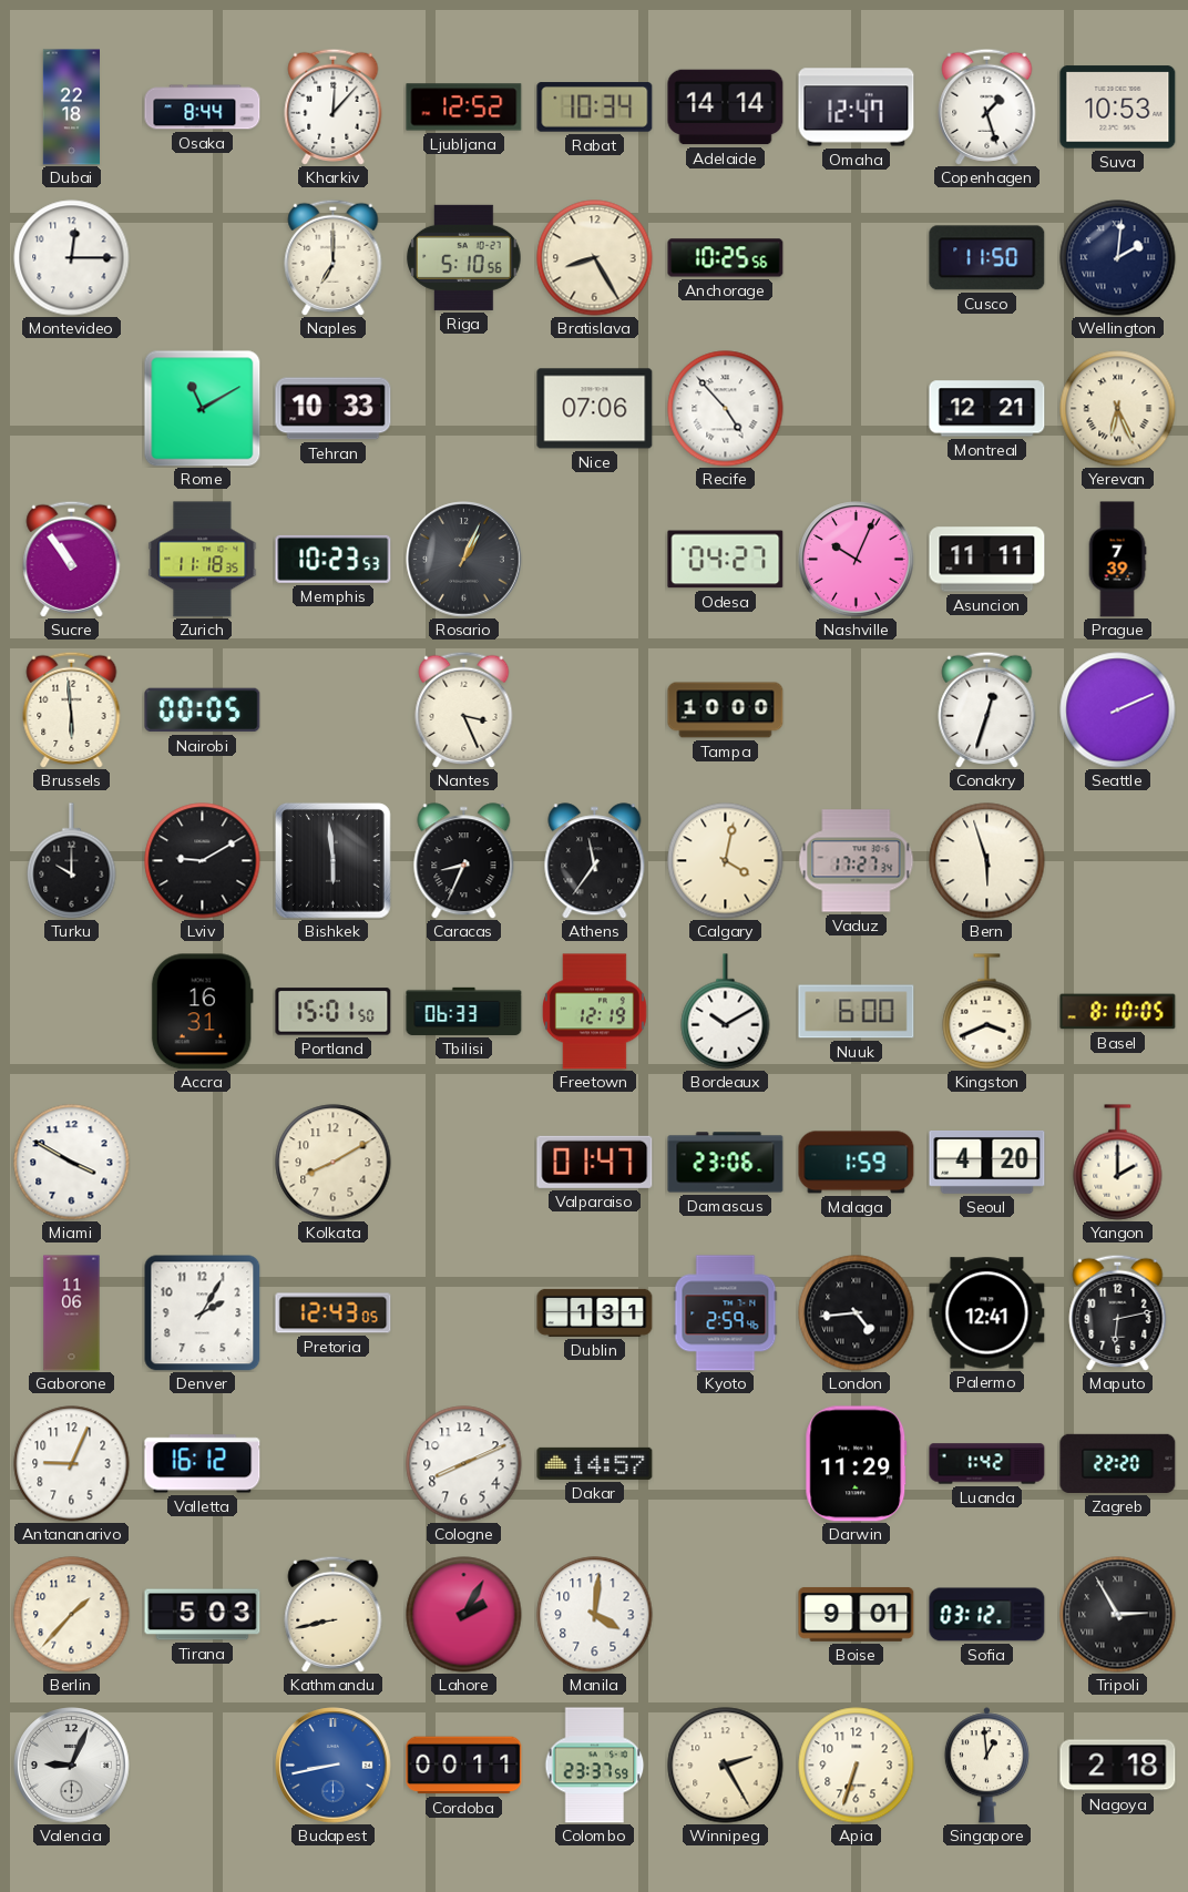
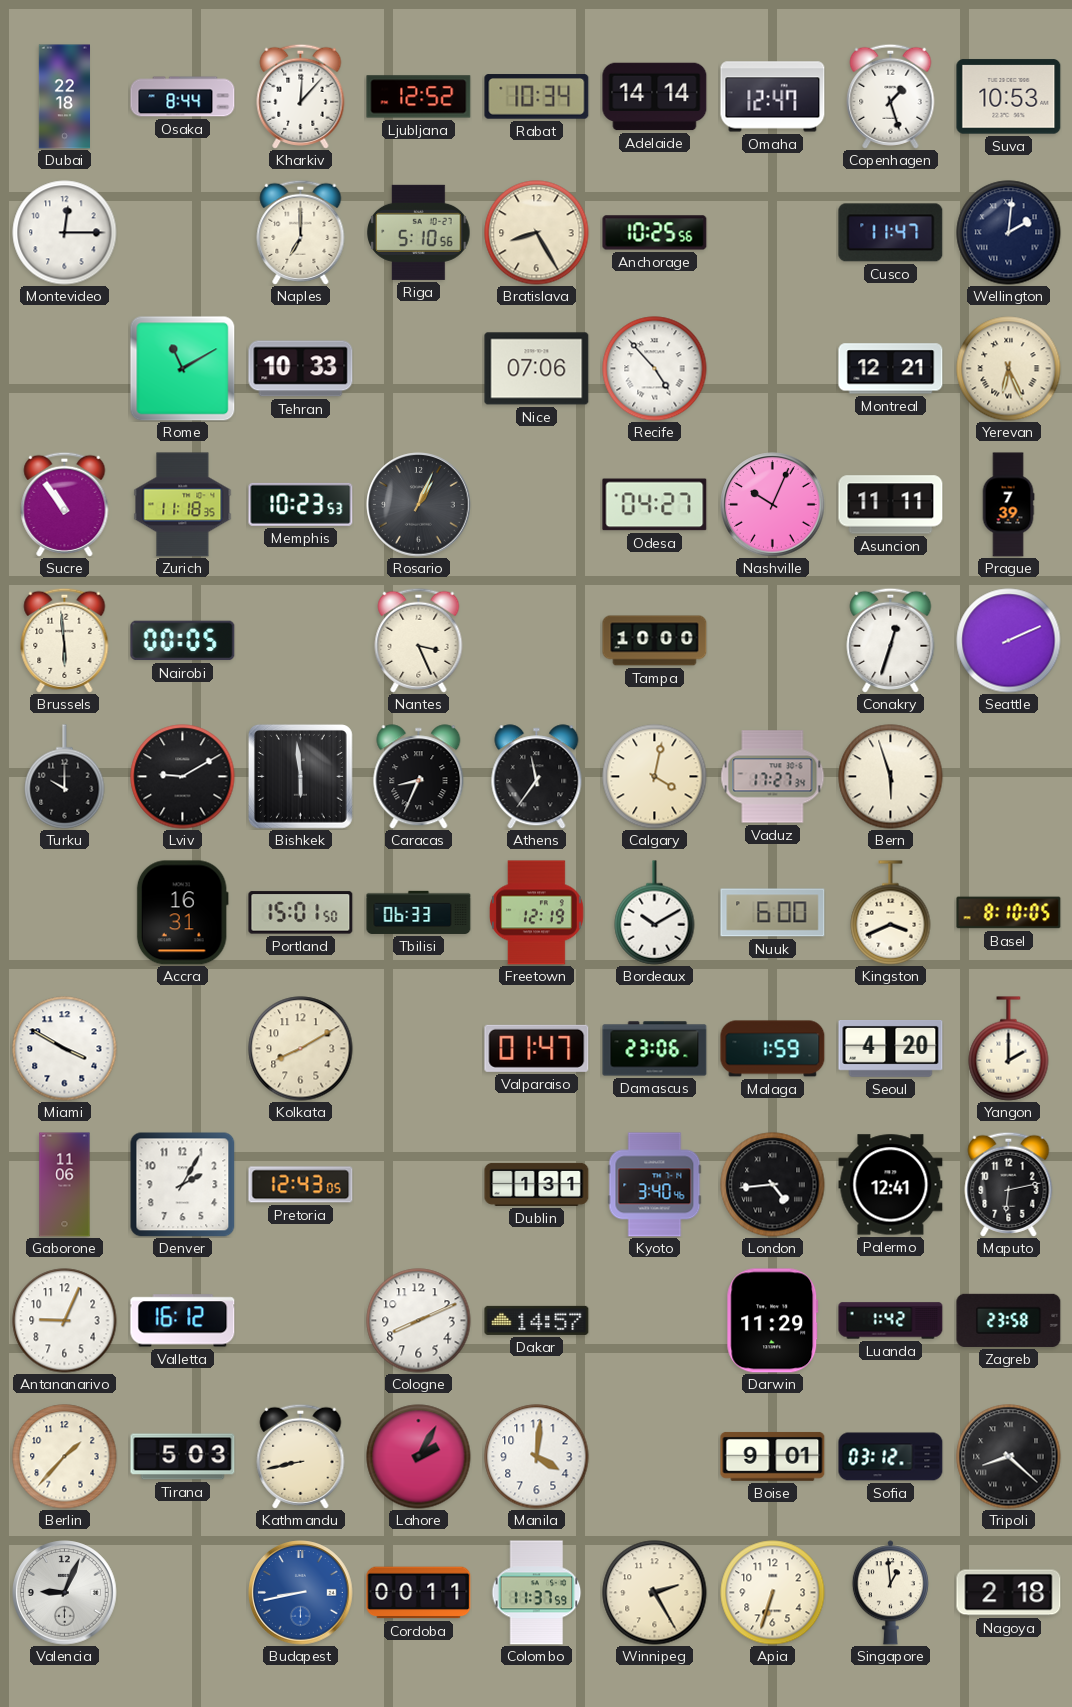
Cusco: 11:50 -> 11:47
Kyoto: 2:59 -> 3:40
Zagreb: 22:20 -> 23:58
Tripoli: 2:55 -> 8:22
Colombo: 23:37 -> 11:37
